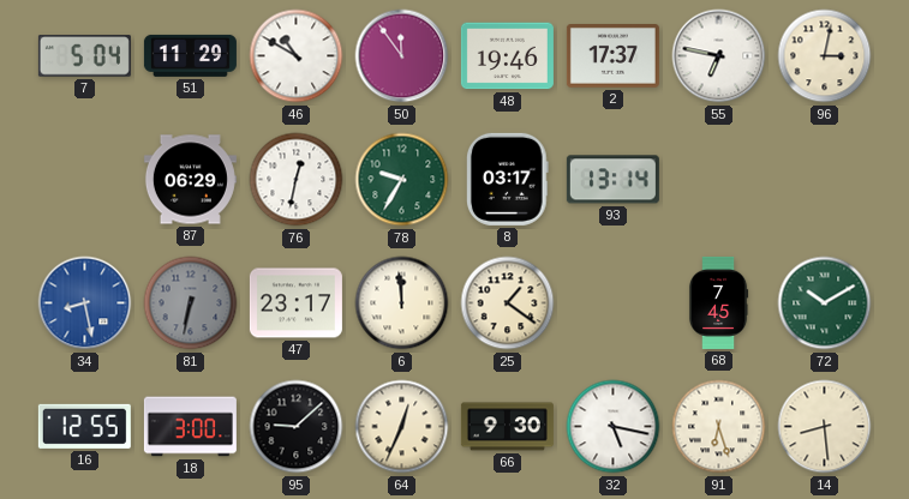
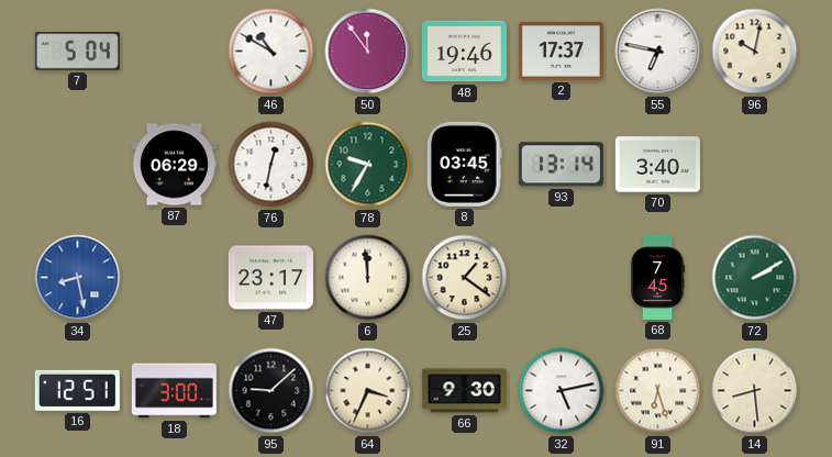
51: 11:29 -> none
96: 3:02 -> 10:02
8: 03:17 -> 03:45
70: none -> 3:40
81: 6:32 -> none
72: 10:10 -> 2:10
16: 12:55 -> 12:51
64: 12:34 -> 3:34
32: 5:17 -> 5:13
